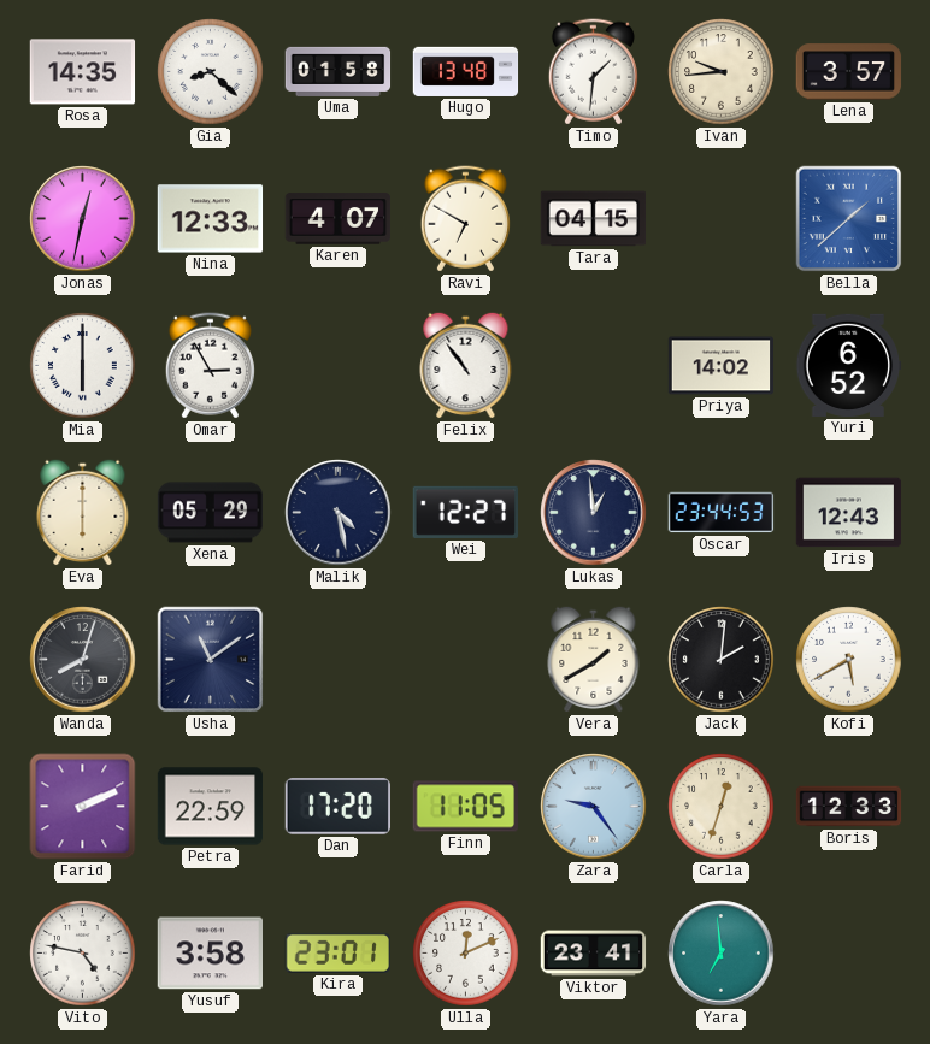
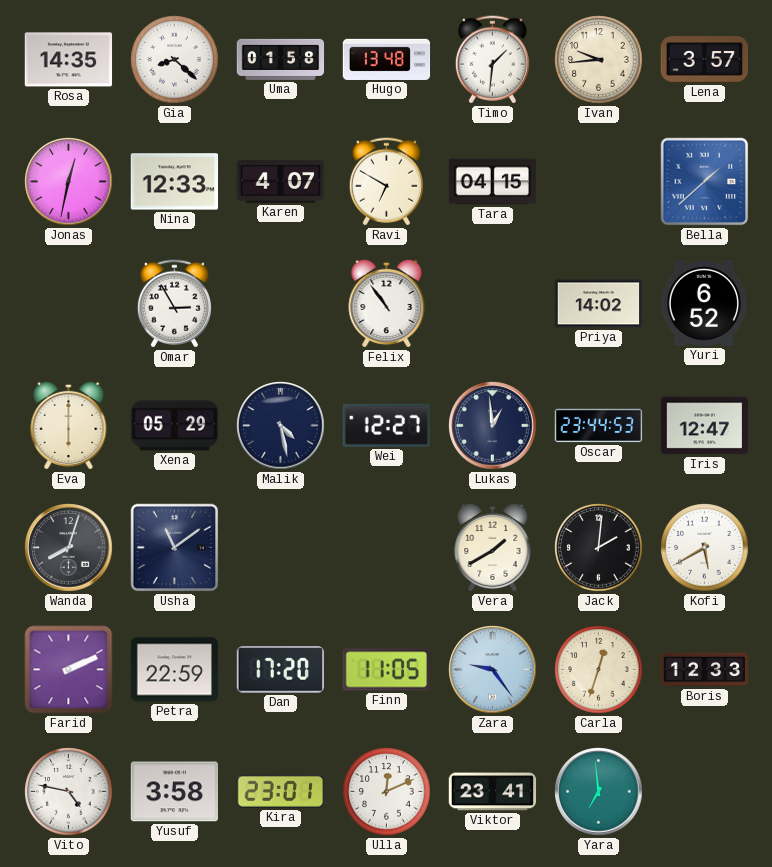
Mia: 6:00 -> none
Iris: 12:43 -> 12:47
